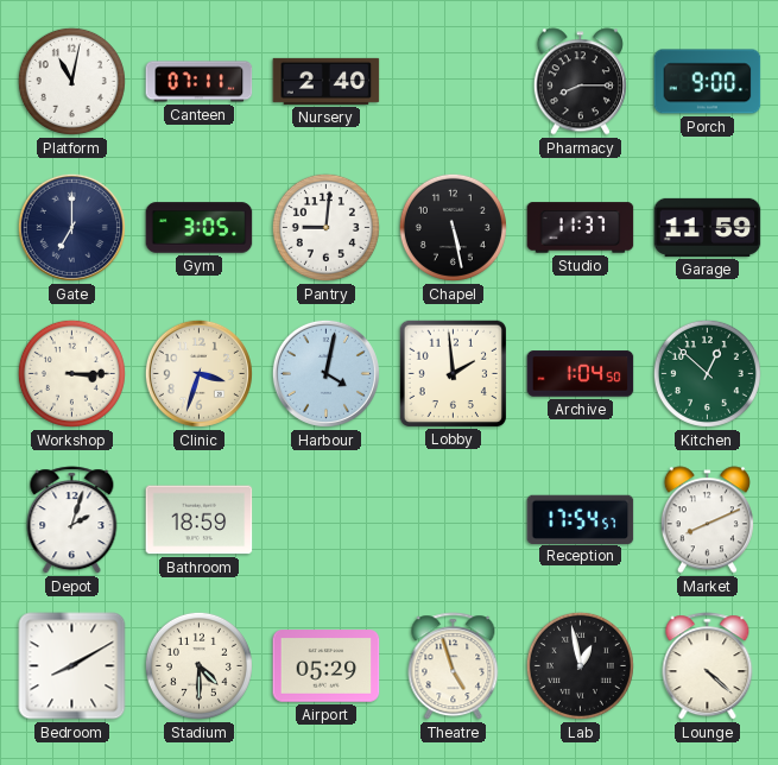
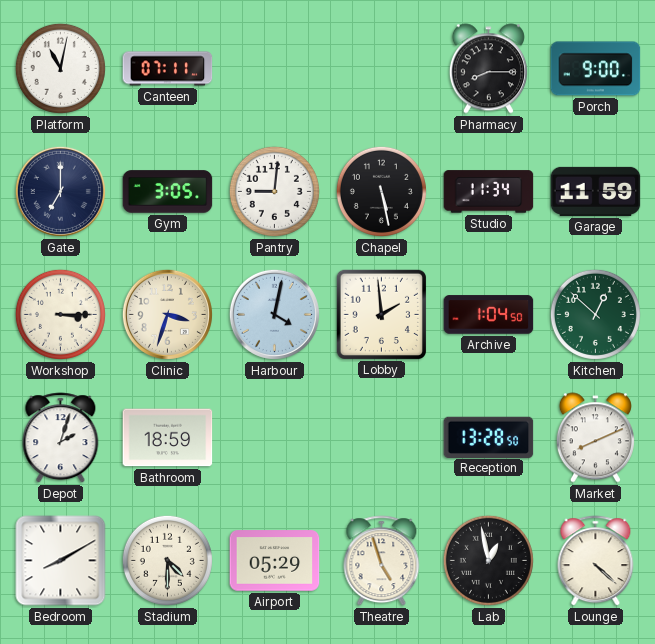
Nursery: 2:40 -> none
Studio: 11:37 -> 11:34
Reception: 17:54 -> 13:28
